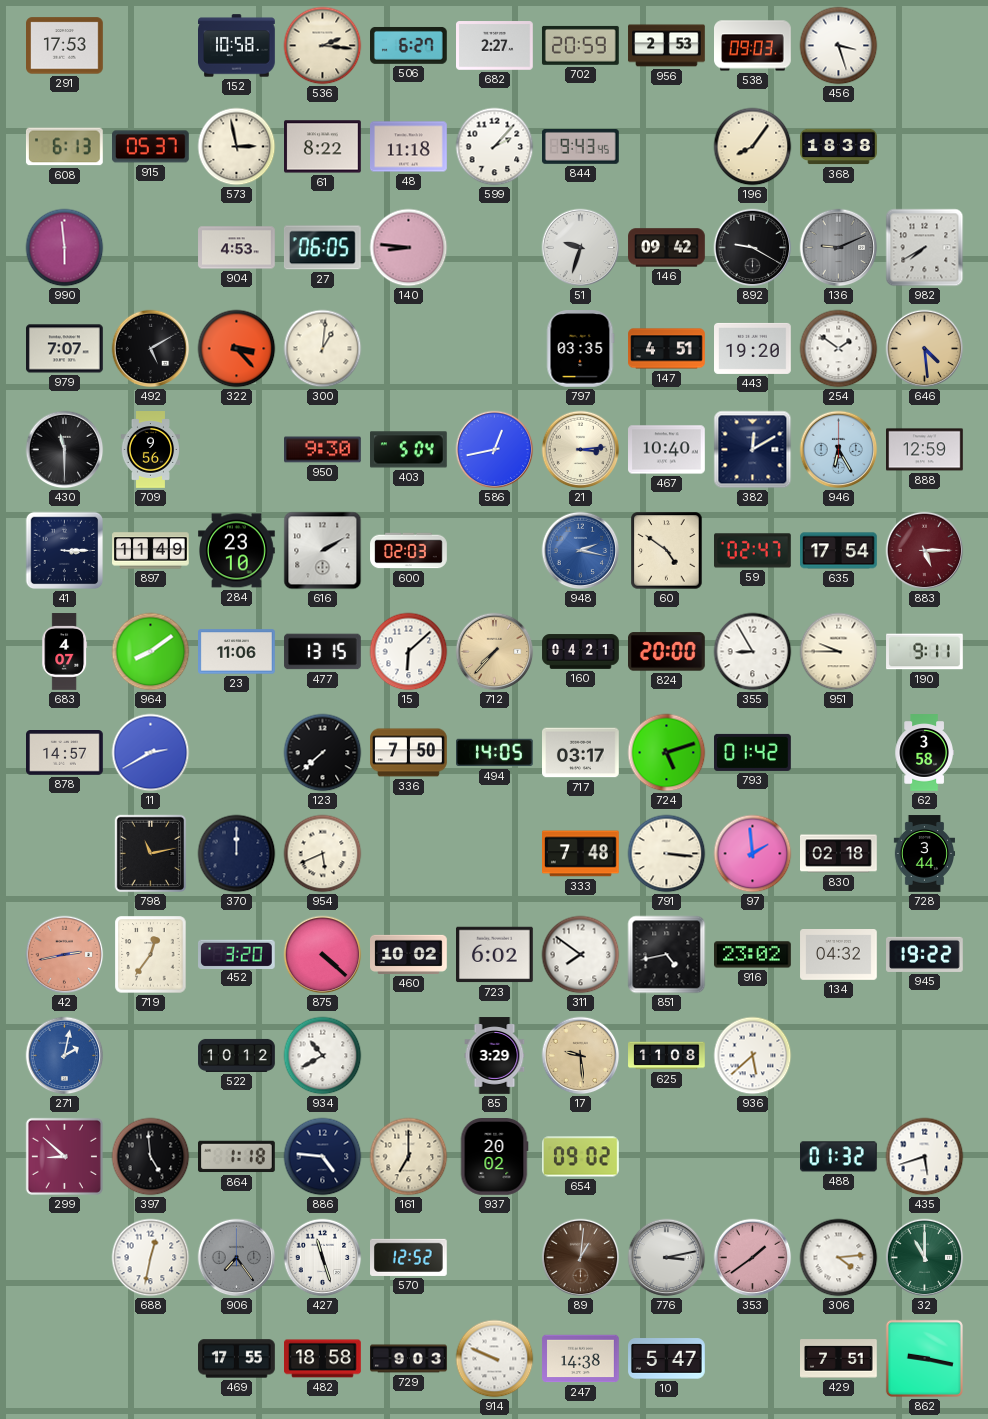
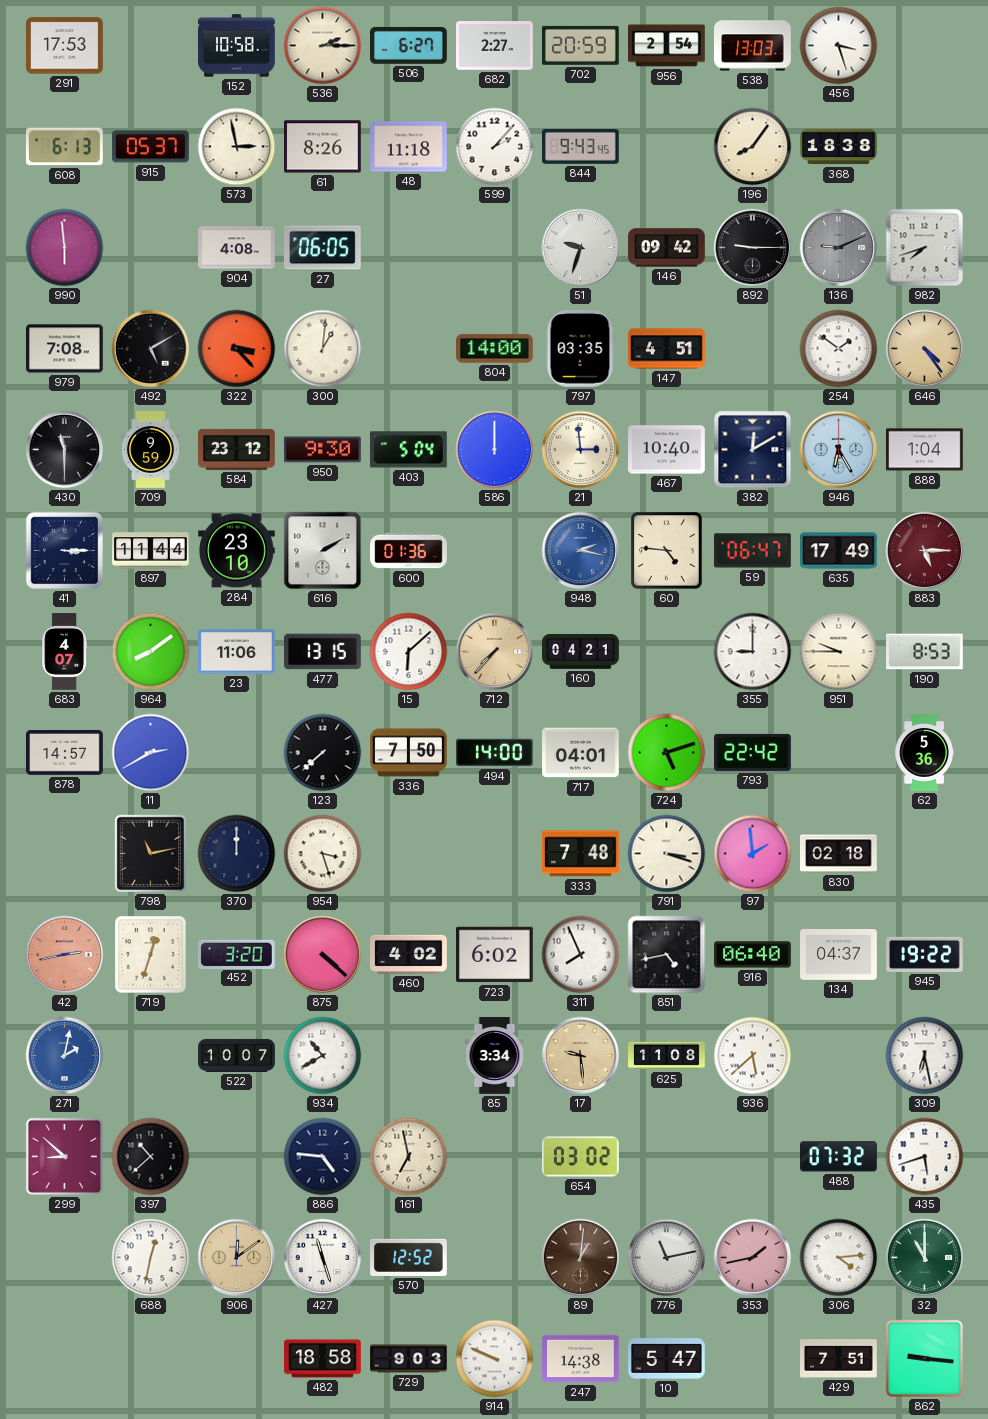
536: 2:16 -> 2:15
956: 2:53 -> 2:54
538: 09:03 -> 13:03
61: 8:22 -> 8:26
904: 4:53 -> 4:08
140: 8:46 -> none
892: 9:20 -> 9:15
982: 7:40 -> 7:42
979: 7:07 -> 7:08
804: none -> 14:00
443: 19:20 -> none
646: 4:29 -> 4:24
709: 9:56 -> 9:59
584: none -> 23:12
586: 12:43 -> 12:00
21: 3:14 -> 2:59
888: 12:59 -> 1:04
897: 11:49 -> 11:44
600: 02:03 -> 01:36
60: 4:51 -> 4:46
59: 02:47 -> 06:47
635: 17:54 -> 17:49
824: 20:00 -> none
355: 8:55 -> 9:00
190: 9:11 -> 8:53
494: 14:05 -> 14:00
717: 03:17 -> 04:01
793: 01:42 -> 22:42
62: 3:58 -> 5:36
954: 5:41 -> 3:27
791: 3:16 -> 3:18
728: 3:44 -> none
719: 12:36 -> 12:33
460: 10:02 -> 4:02
311: 7:51 -> 7:56
916: 23:02 -> 06:40
134: 04:32 -> 04:37
522: 10:12 -> 10:07
85: 3:29 -> 3:34
309: none -> 6:28
397: 4:59 -> 10:38
864: 1:18 -> none
161: 7:00 -> 6:58
937: 20:02 -> none
654: 09:02 -> 03:02
488: 01:32 -> 07:32
906: 7:24 -> 12:09
906 dial: grey -> champagne
776: 3:13 -> 11:13
353: 1:39 -> 1:43
469: 17:55 -> none
862: 9:17 -> 9:16
